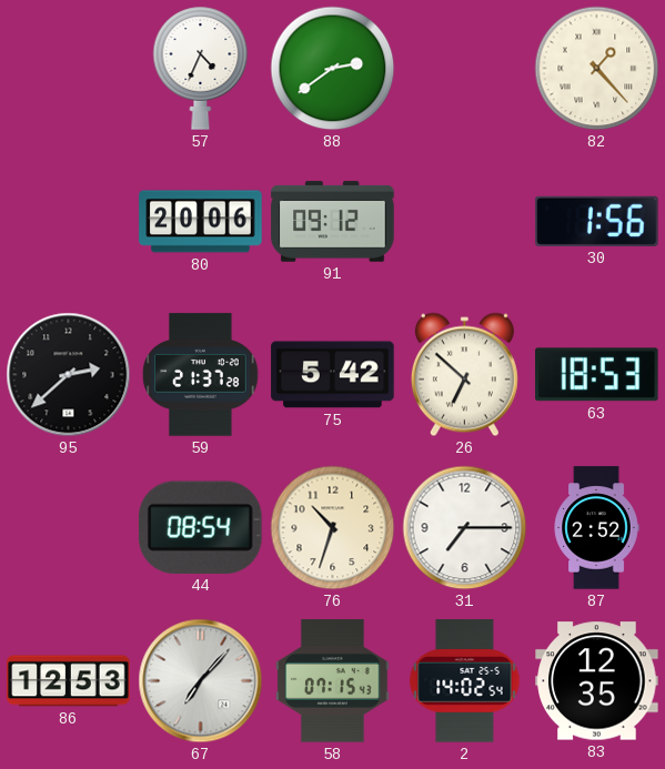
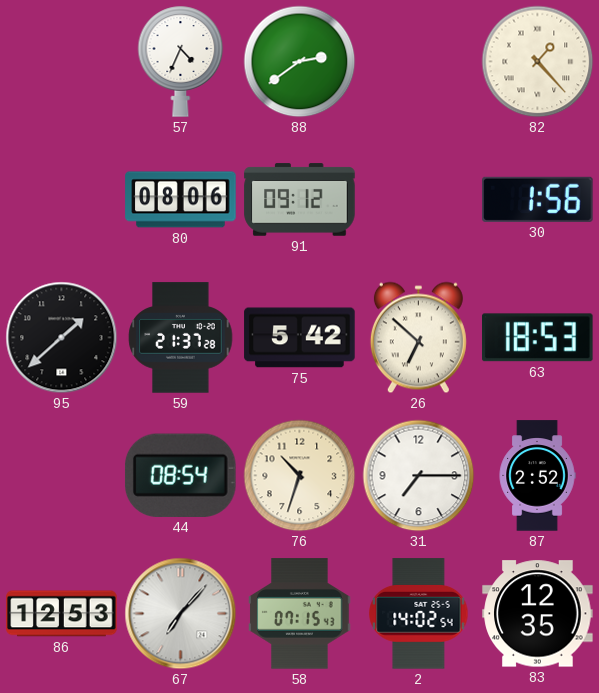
80: 20:06 -> 08:06
95: 2:38 -> 1:38
